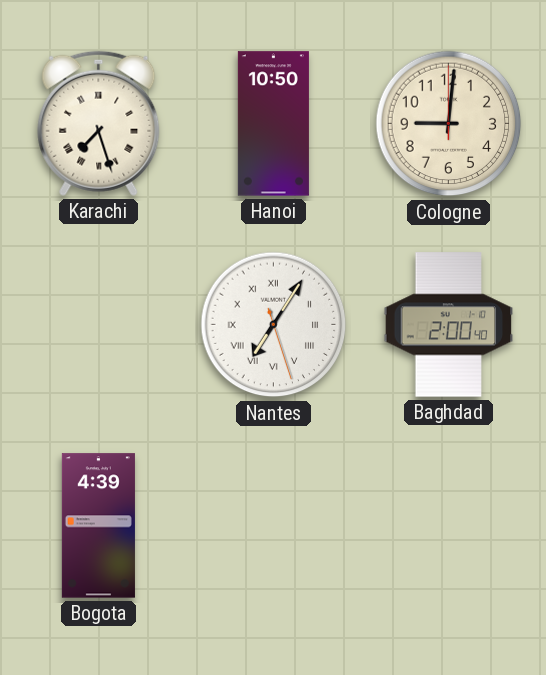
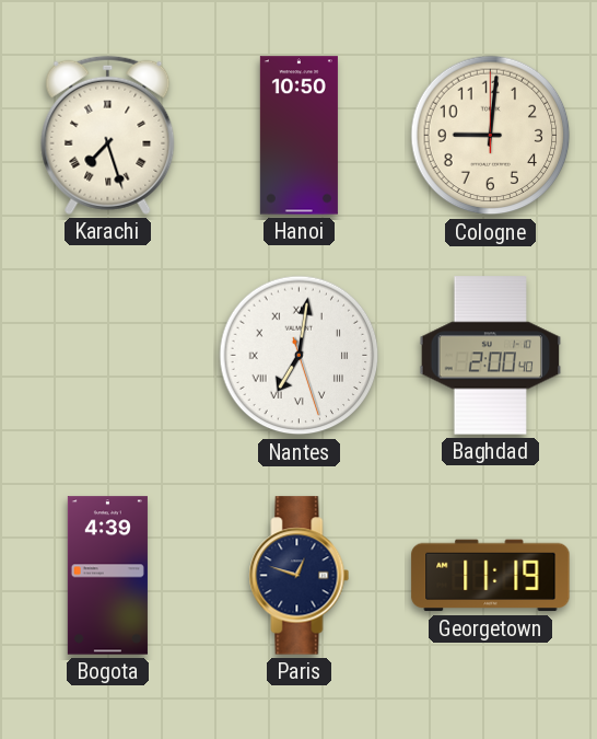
Nantes: 7:05 -> 7:01
Paris: none -> 12:48
Georgetown: none -> 11:19
